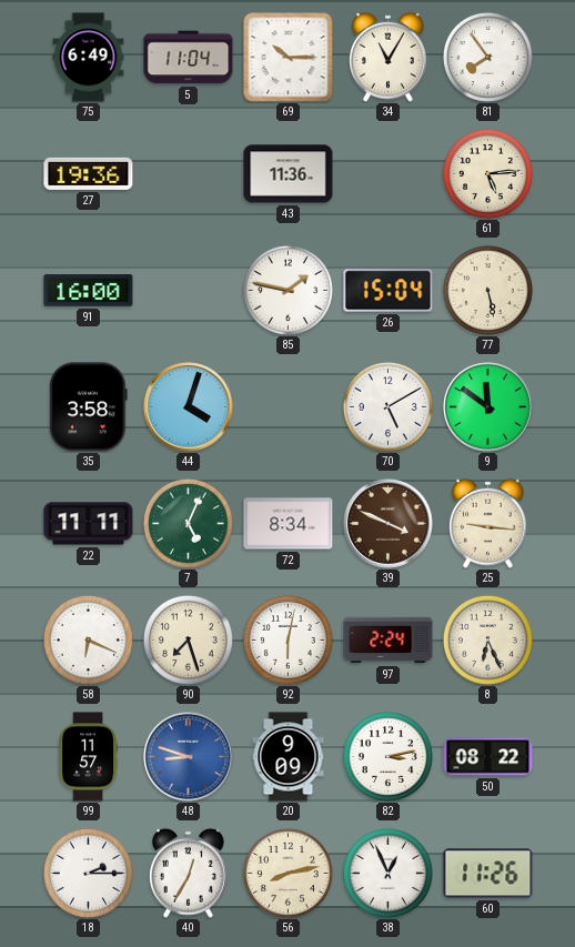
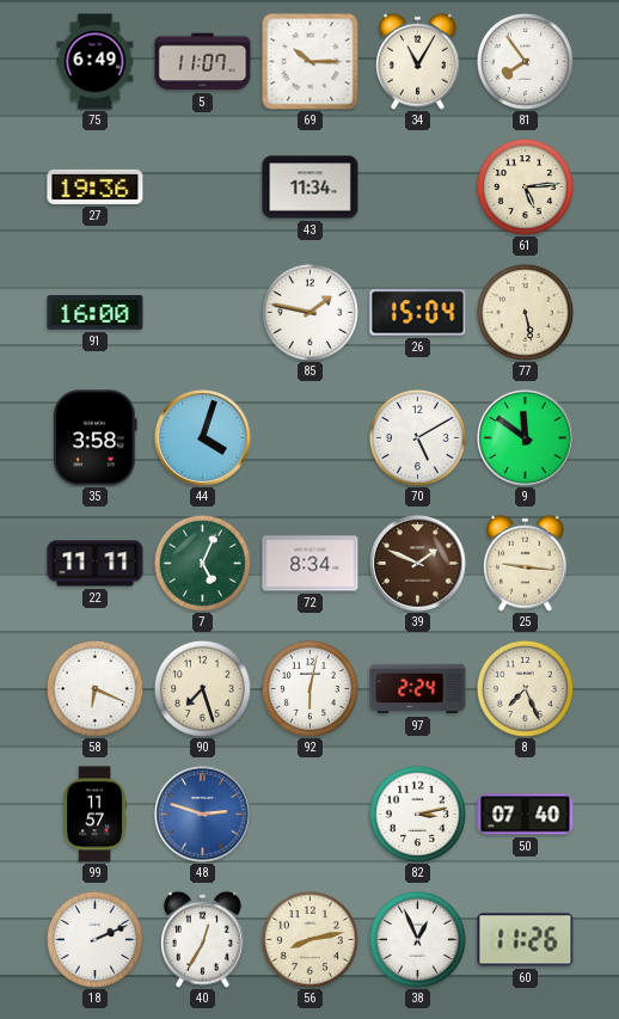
5: 11:04 -> 11:07
43: 11:36 -> 11:34
39: 3:49 -> 1:49
8: 6:26 -> 7:26
48: 8:48 -> 2:48
20: 9:09 -> none
50: 08:22 -> 07:40
18: 2:15 -> 2:11
